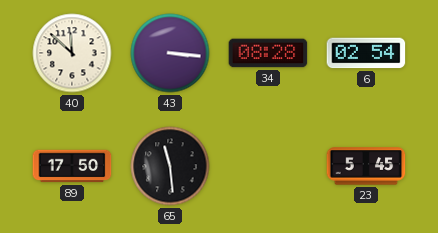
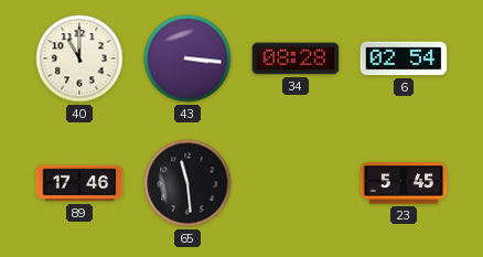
40: 11:52 -> 11:00
89: 17:50 -> 17:46
